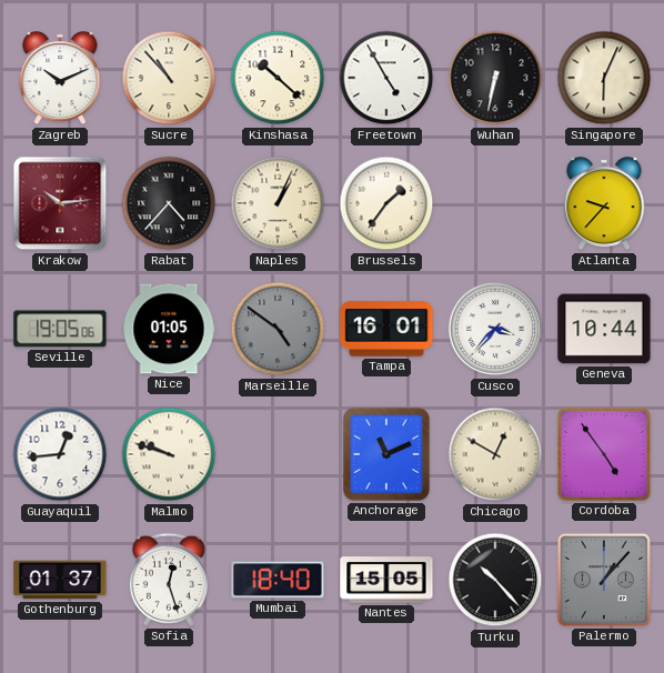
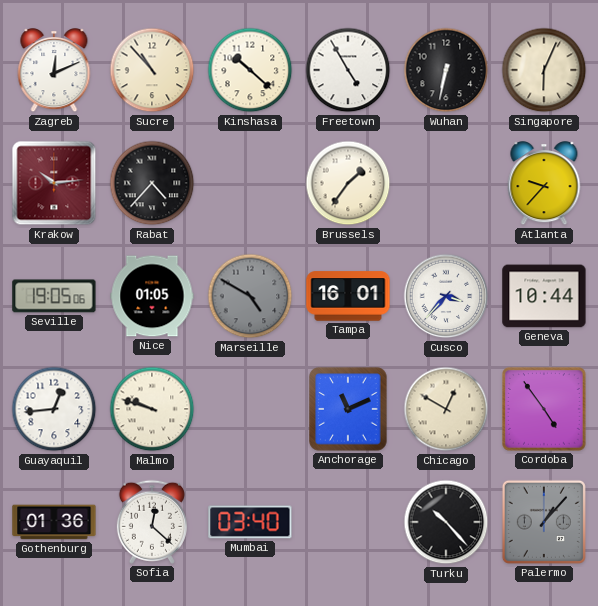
Zagreb: 10:11 -> 12:11
Naples: 1:04 -> none
Marseille: 4:51 -> 4:50
Gothenburg: 01:37 -> 01:36
Sofia: 12:27 -> 12:22
Mumbai: 18:40 -> 03:40
Nantes: 15:05 -> none
